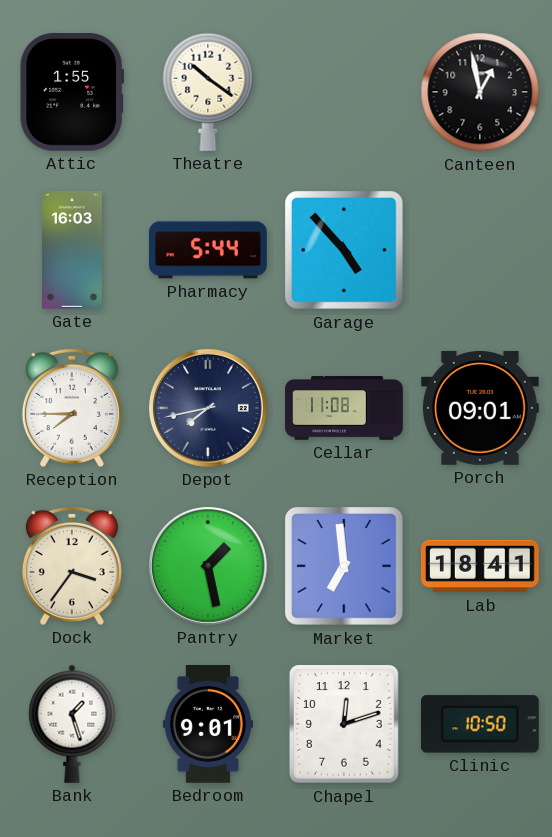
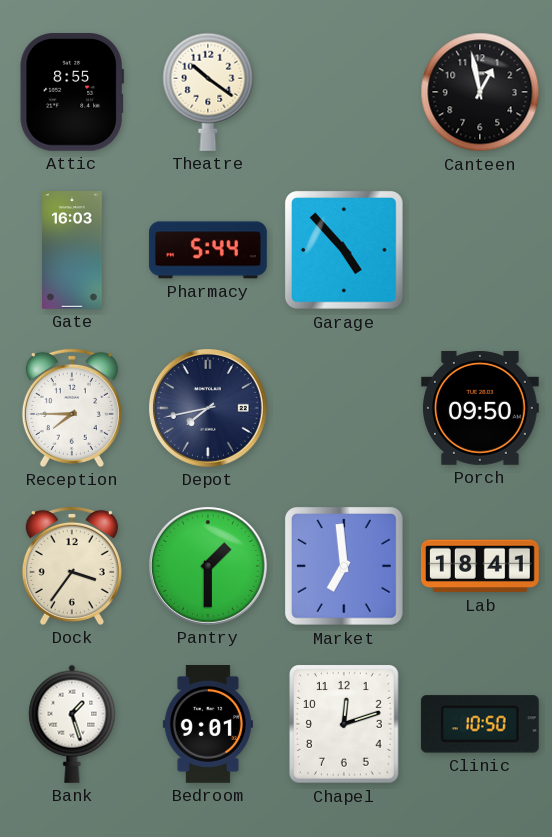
Attic: 1:55 -> 8:55
Cellar: 11:08 -> none
Porch: 09:01 -> 09:50
Pantry: 1:28 -> 1:30
